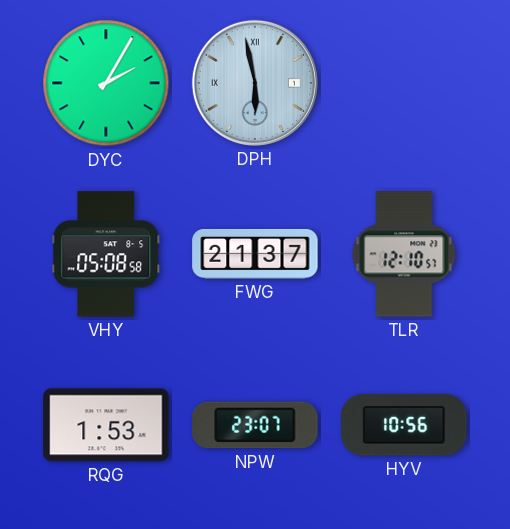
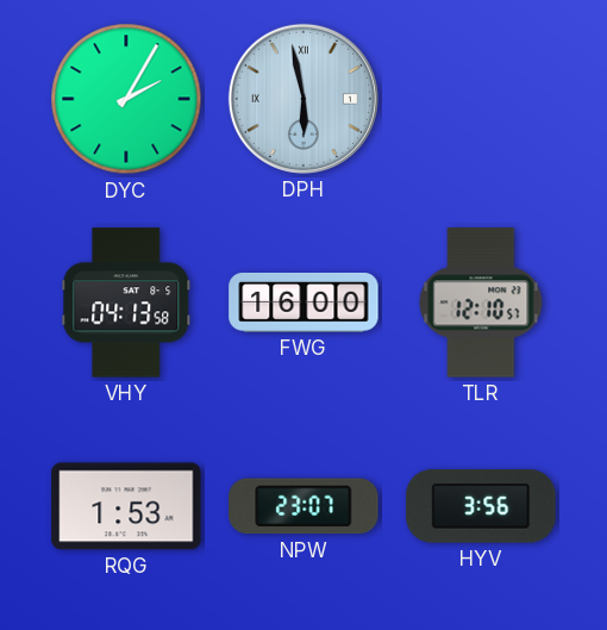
VHY: 05:08 -> 04:13
FWG: 21:37 -> 16:00
HYV: 10:56 -> 3:56
